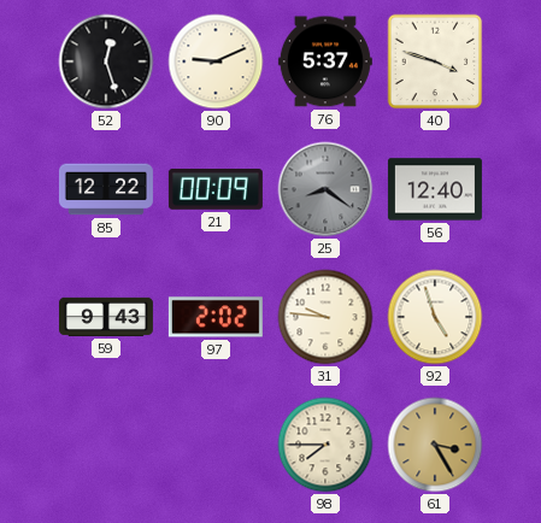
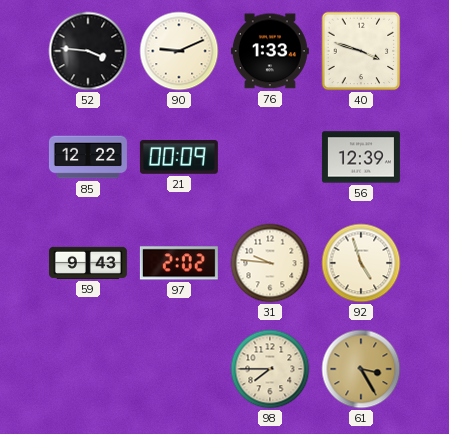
52: 12:27 -> 3:46
76: 5:37 -> 1:33
25: 8:21 -> none
56: 12:40 -> 12:39
